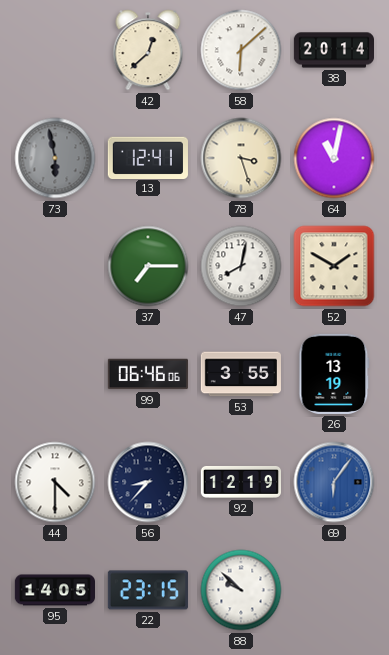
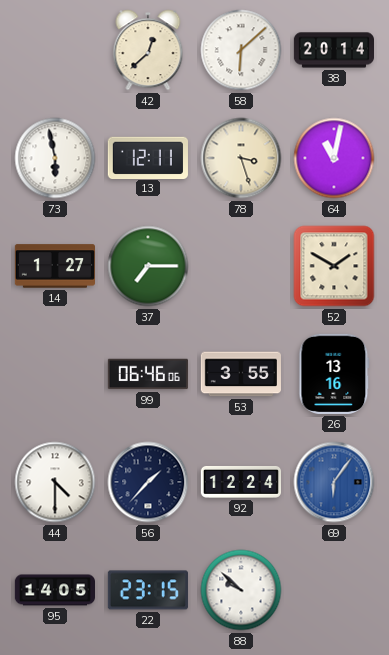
73 dial: grey -> white
13: 12:41 -> 12:11
14: none -> 1:27
47: 8:02 -> none
26: 13:19 -> 13:16
56: 8:37 -> 1:37
92: 12:19 -> 12:24
